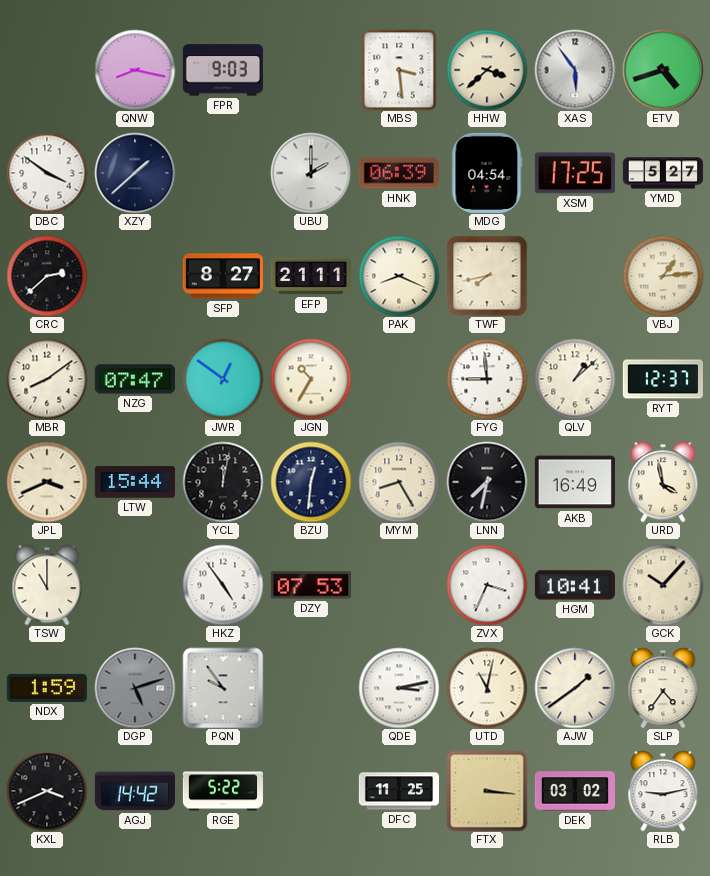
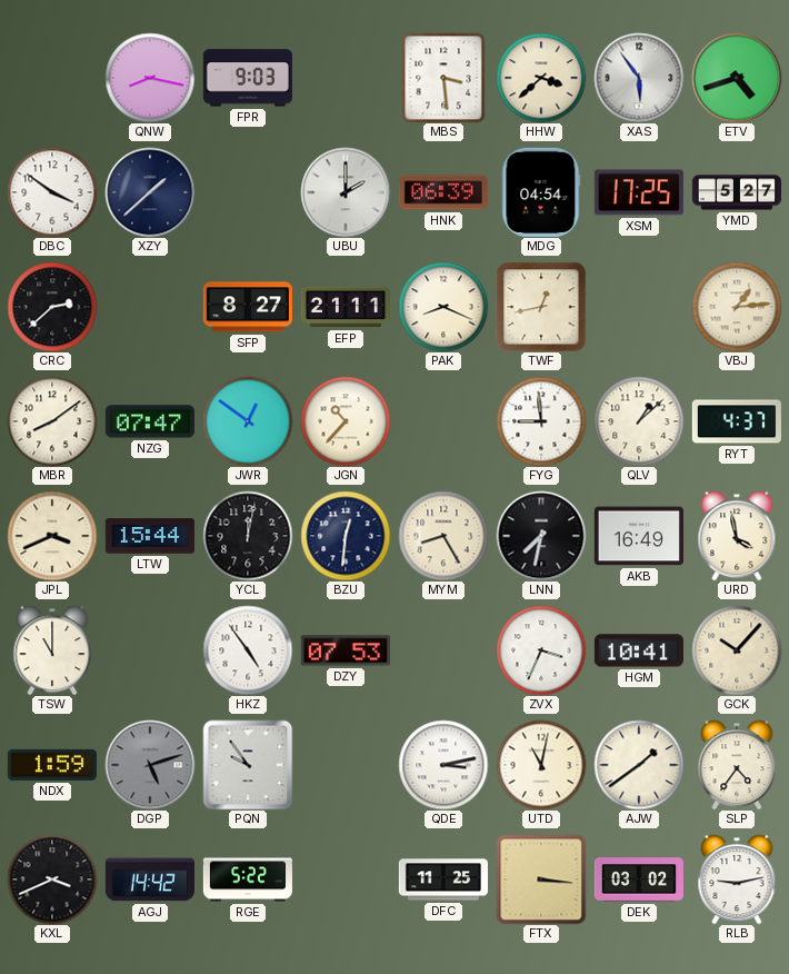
TWF: 7:43 -> 12:43
JGN: 10:35 -> 10:37
RYT: 12:37 -> 4:37
